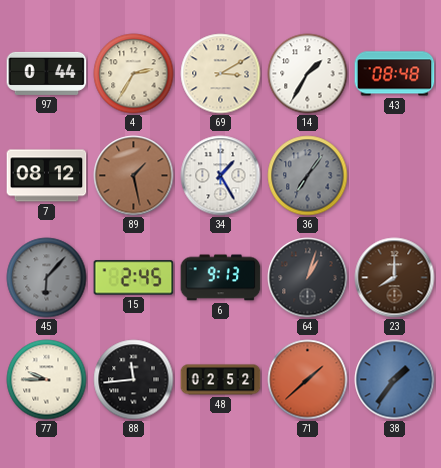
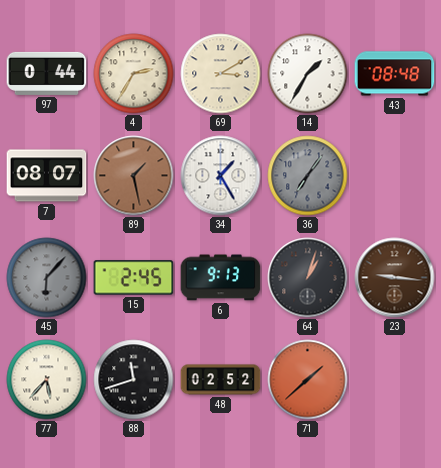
7: 08:12 -> 08:07
23: 8:00 -> 9:16
77: 9:45 -> 5:37
88: 11:44 -> 11:42
38: 1:36 -> none
